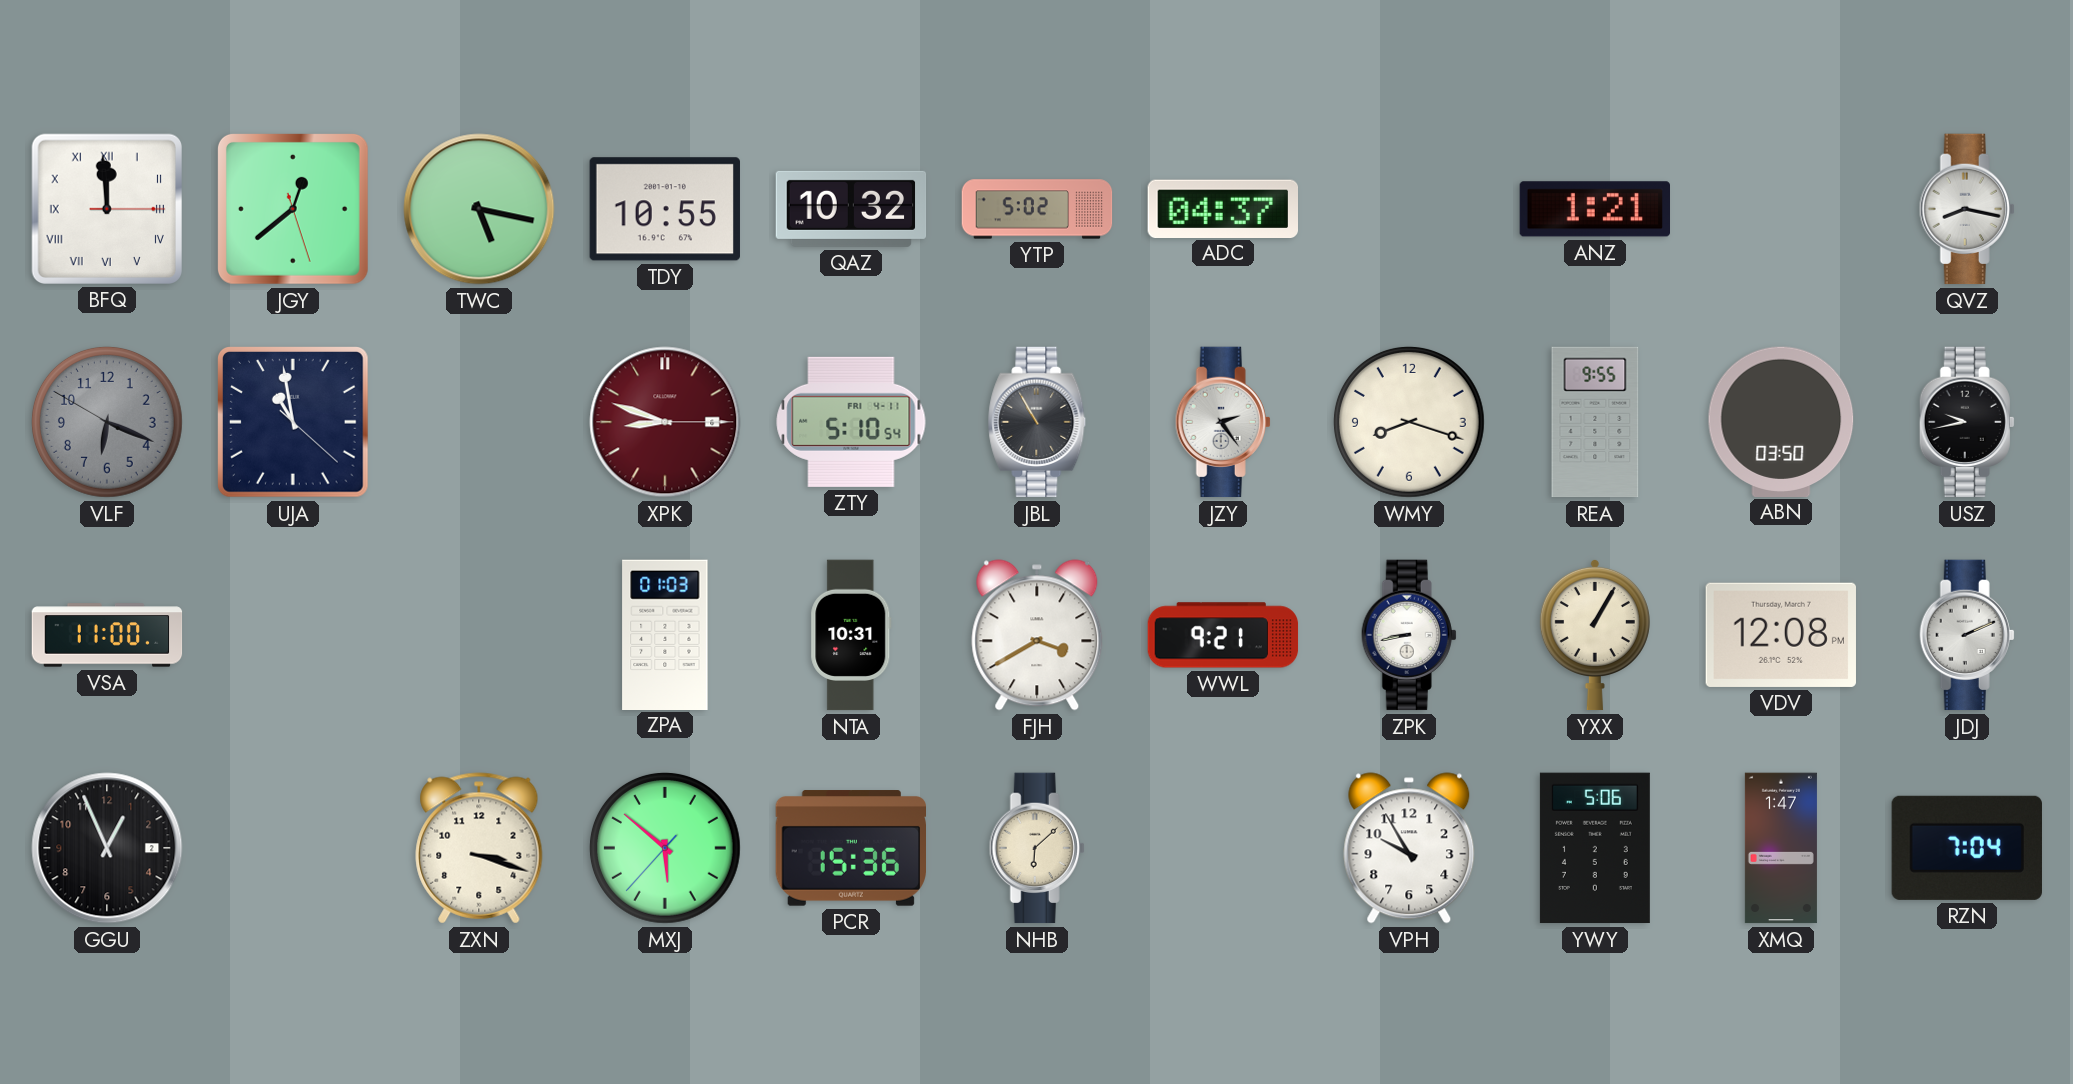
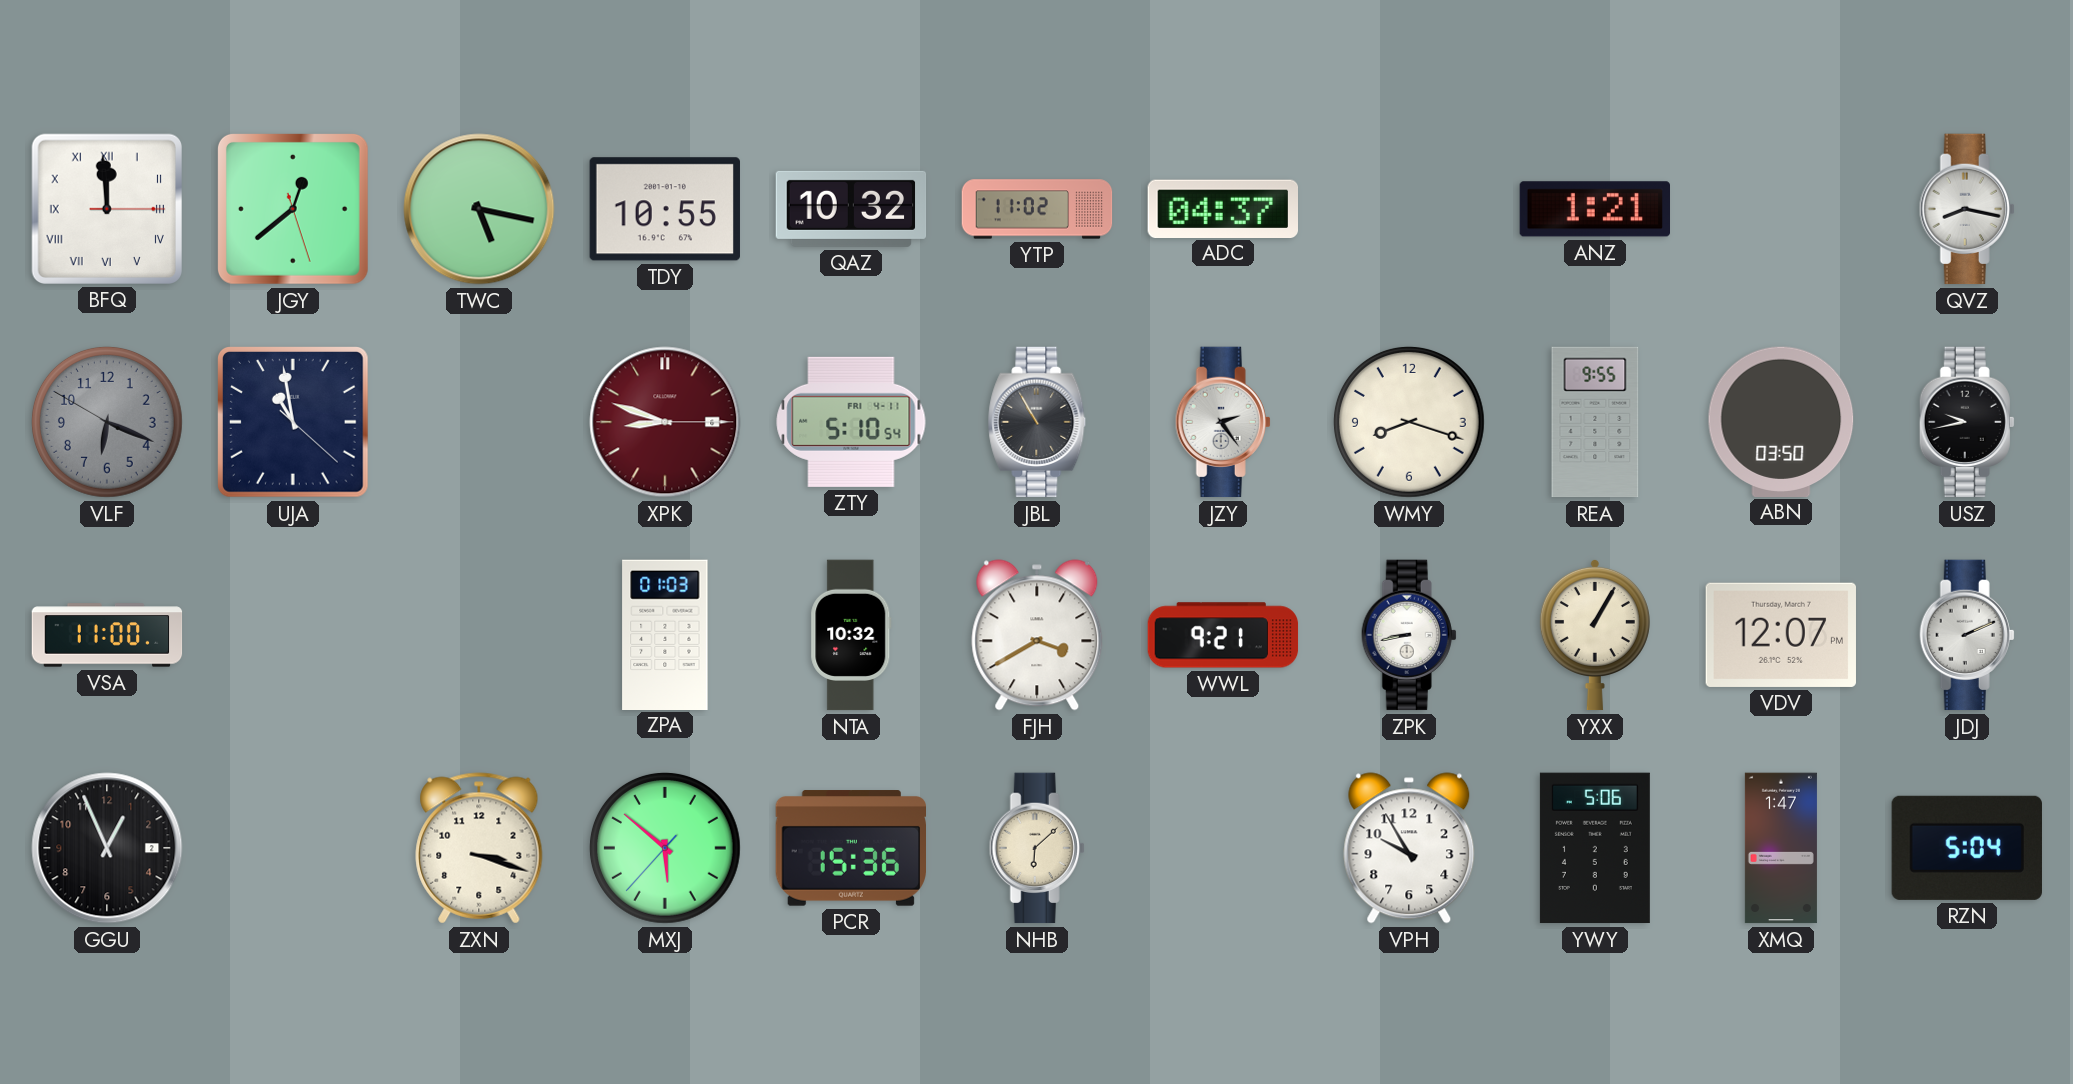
YTP: 5:02 -> 11:02
NTA: 10:31 -> 10:32
VDV: 12:08 -> 12:07
RZN: 7:04 -> 5:04
